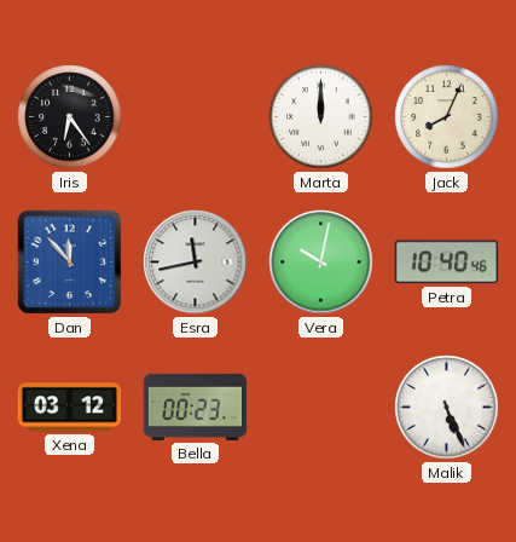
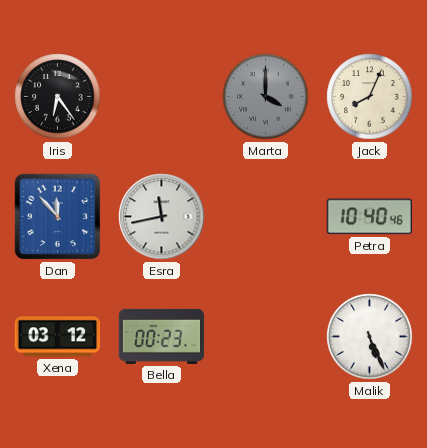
Marta: 12:00 -> 4:00
Marta dial: white -> grey
Vera: 10:02 -> none
